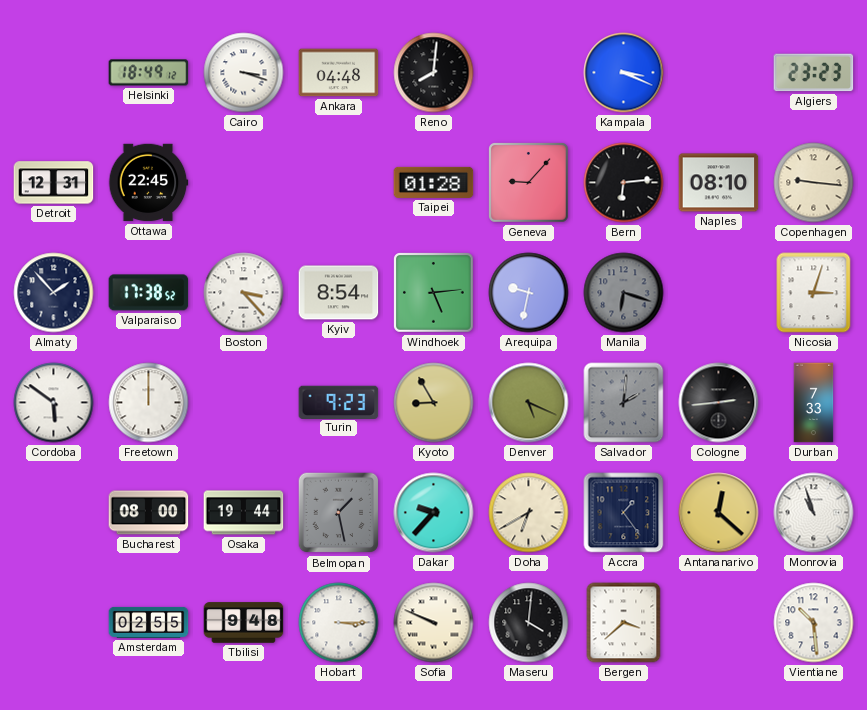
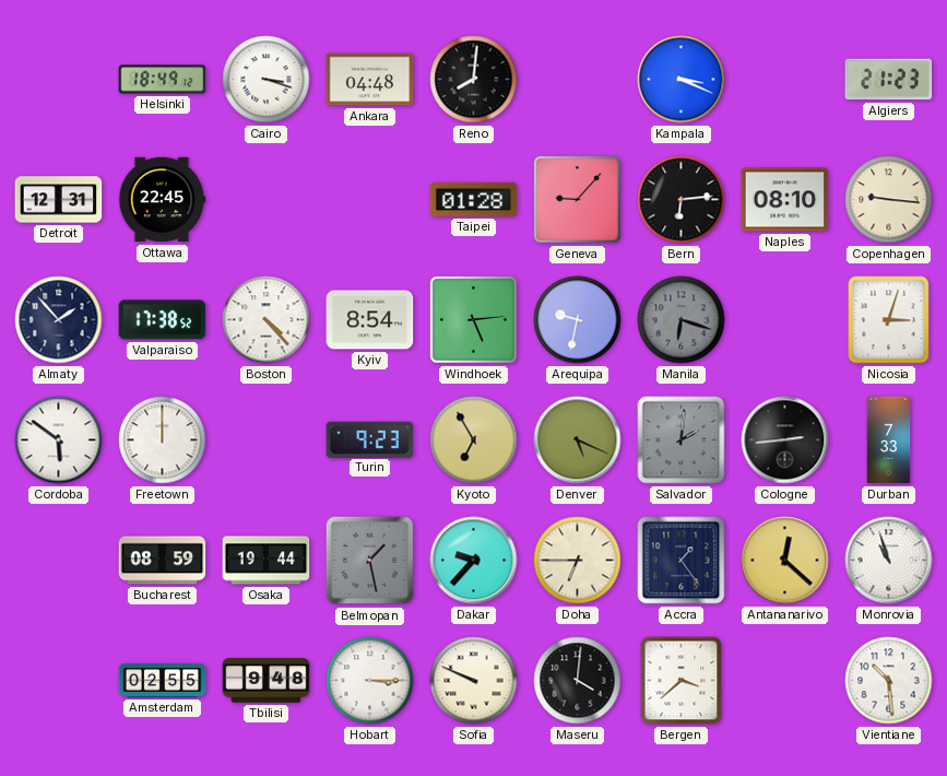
Algiers: 23:23 -> 21:23
Boston: 3:23 -> 4:23
Kyoto: 8:55 -> 6:55
Bucharest: 08:00 -> 08:59
Doha: 6:40 -> 6:45
